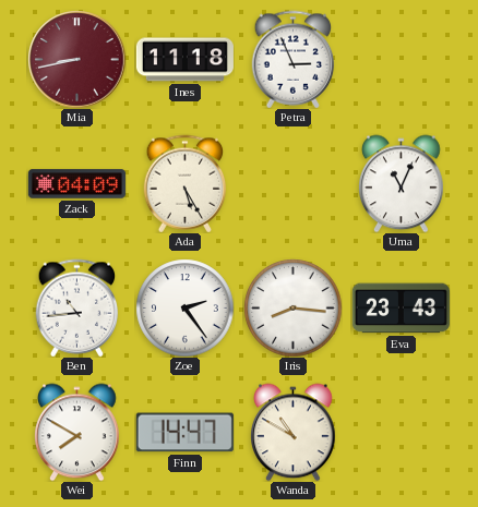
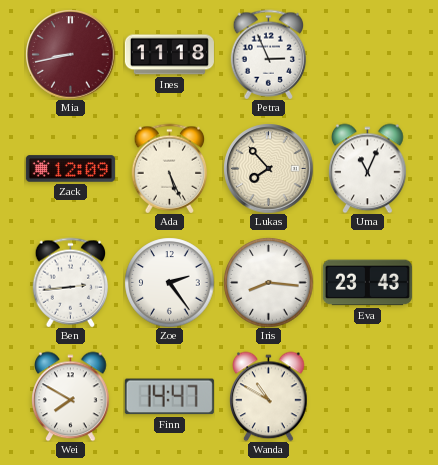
Zack: 04:09 -> 12:09
Ada: 5:25 -> 5:26
Lukas: none -> 7:53
Ben: 10:44 -> 2:44
